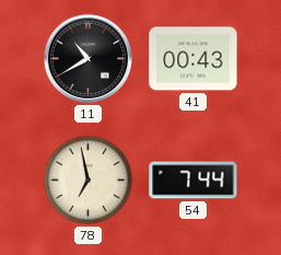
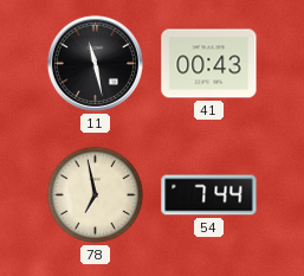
11: 10:40 -> 11:28
